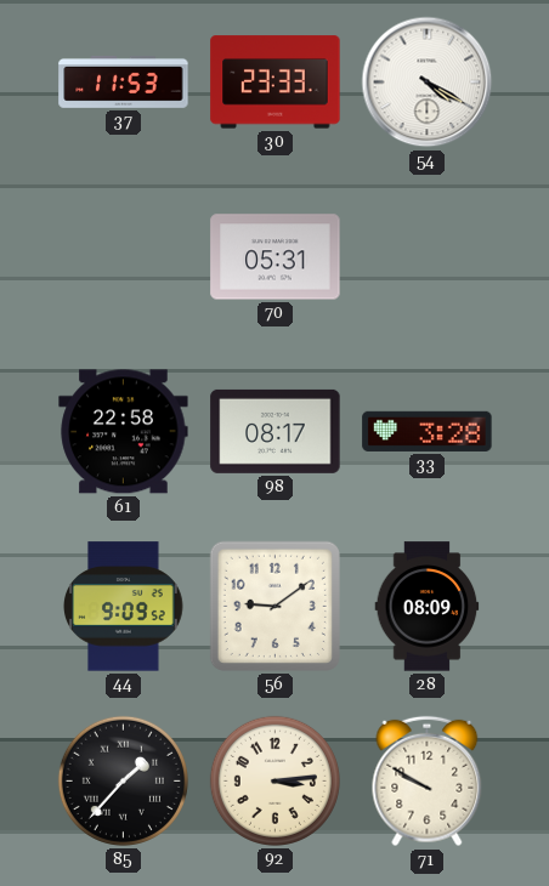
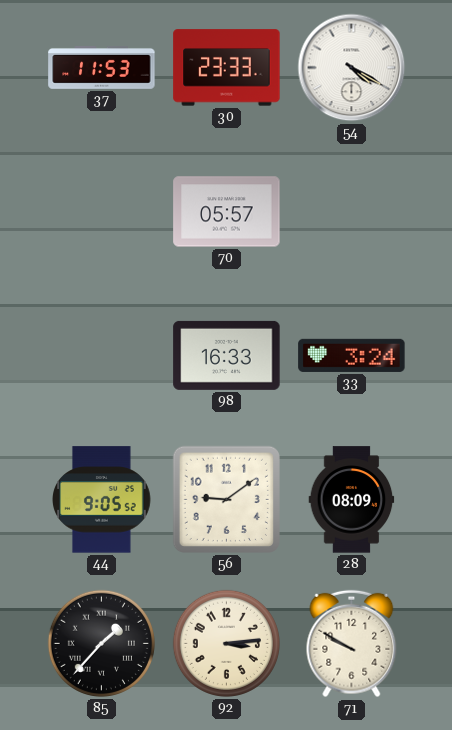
70: 05:31 -> 05:57
61: 22:58 -> none
98: 08:17 -> 16:33
33: 3:28 -> 3:24
44: 9:09 -> 9:05
